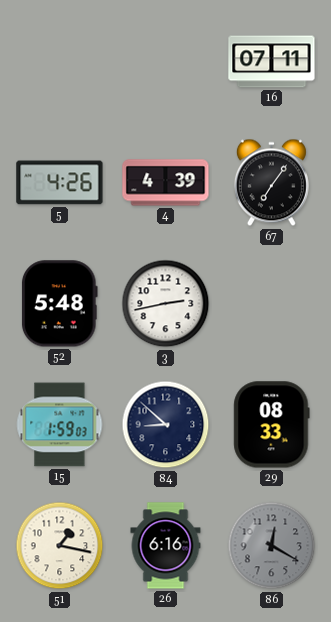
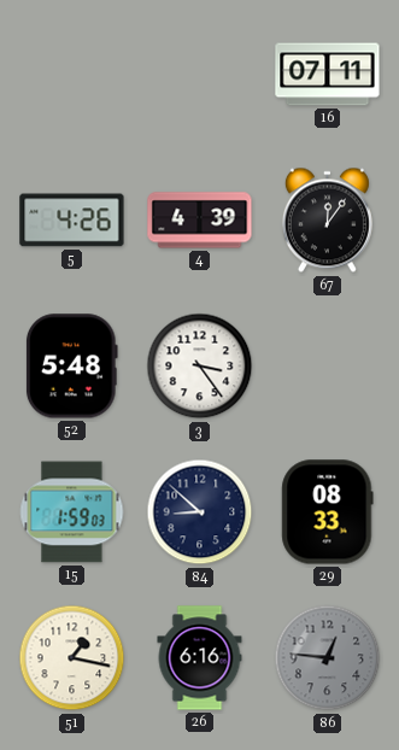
67: 7:06 -> 12:06
3: 2:43 -> 3:24
86: 12:20 -> 12:46
